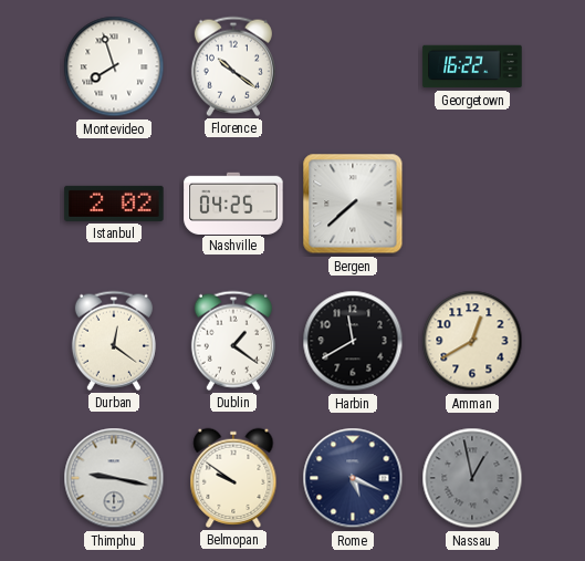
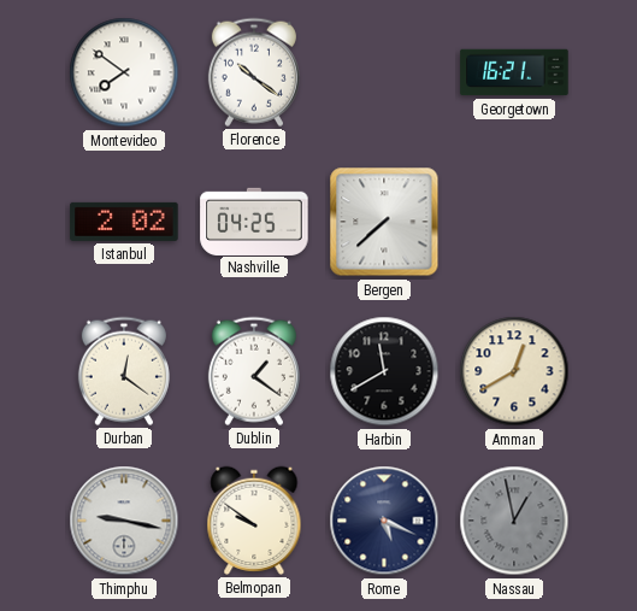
Montevideo: 7:57 -> 7:51
Georgetown: 16:22 -> 16:21
